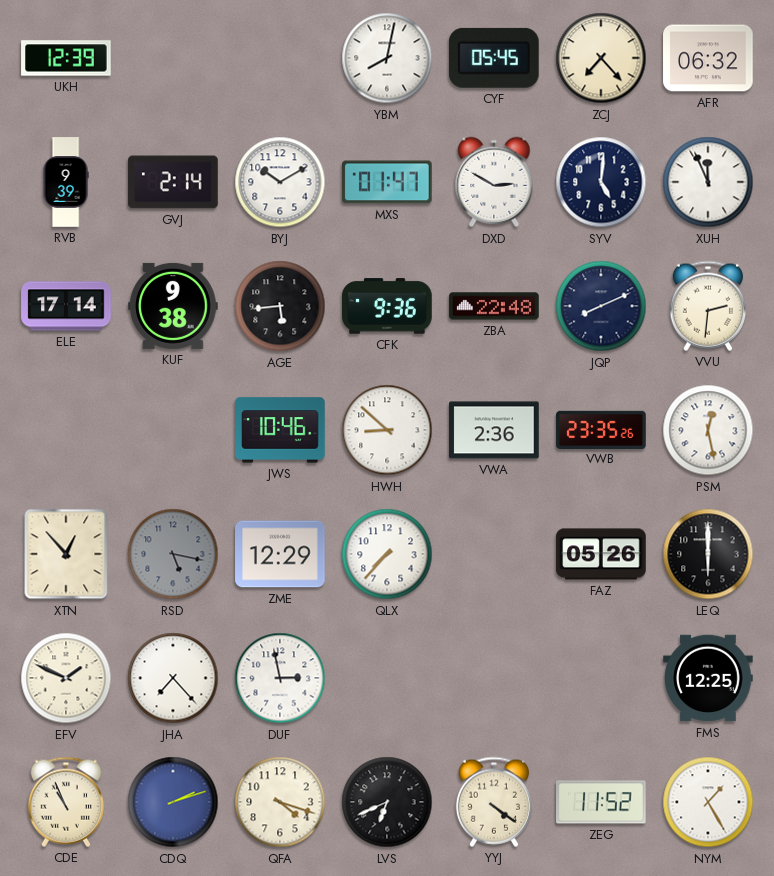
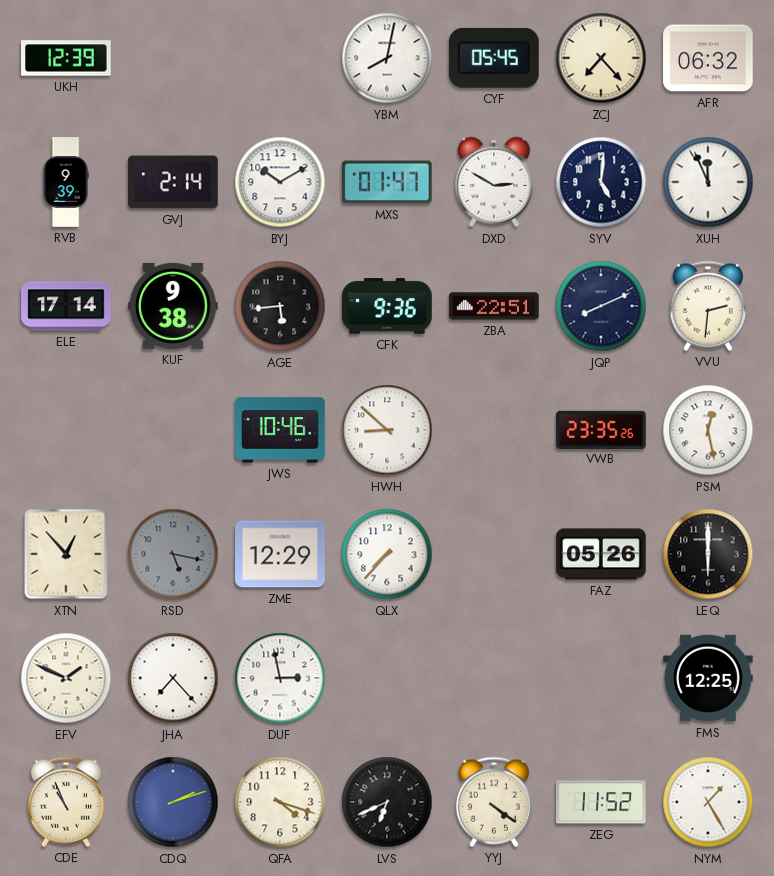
ZBA: 22:48 -> 22:51
VWA: 2:36 -> none
